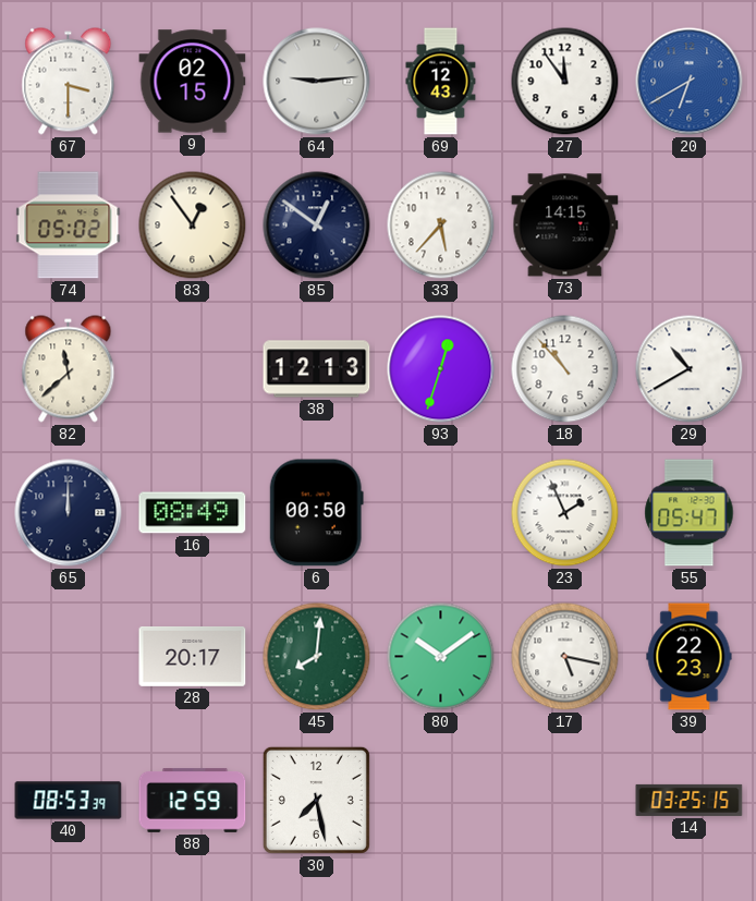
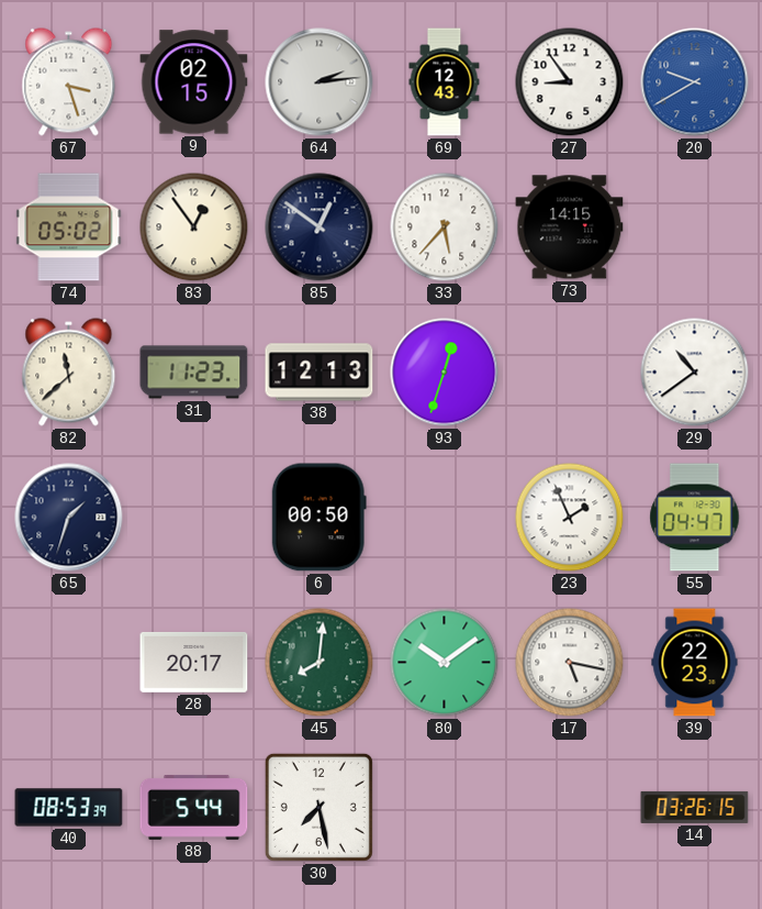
67: 3:30 -> 3:27
64: 9:14 -> 2:14
27: 11:54 -> 8:54
20: 6:40 -> 9:40
31: none -> 11:23
18: 10:53 -> none
29: 10:40 -> 10:39
65: 12:00 -> 1:33
16: 08:49 -> none
55: 05:47 -> 04:47
88: 12:59 -> 5:44
14: 03:25 -> 03:26
